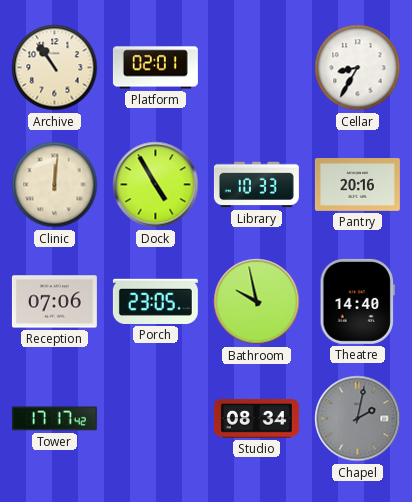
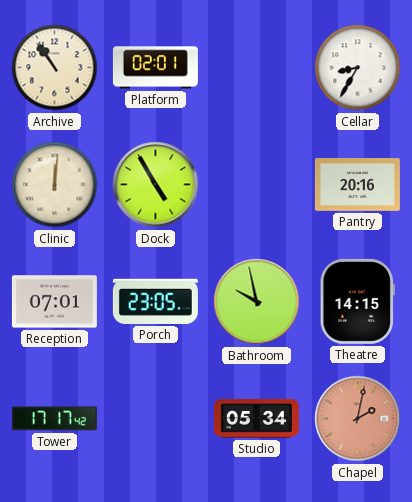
Library: 10:33 -> none
Reception: 07:06 -> 07:01
Theatre: 14:40 -> 14:15
Studio: 08:34 -> 05:34
Chapel dial: grey -> salmon
